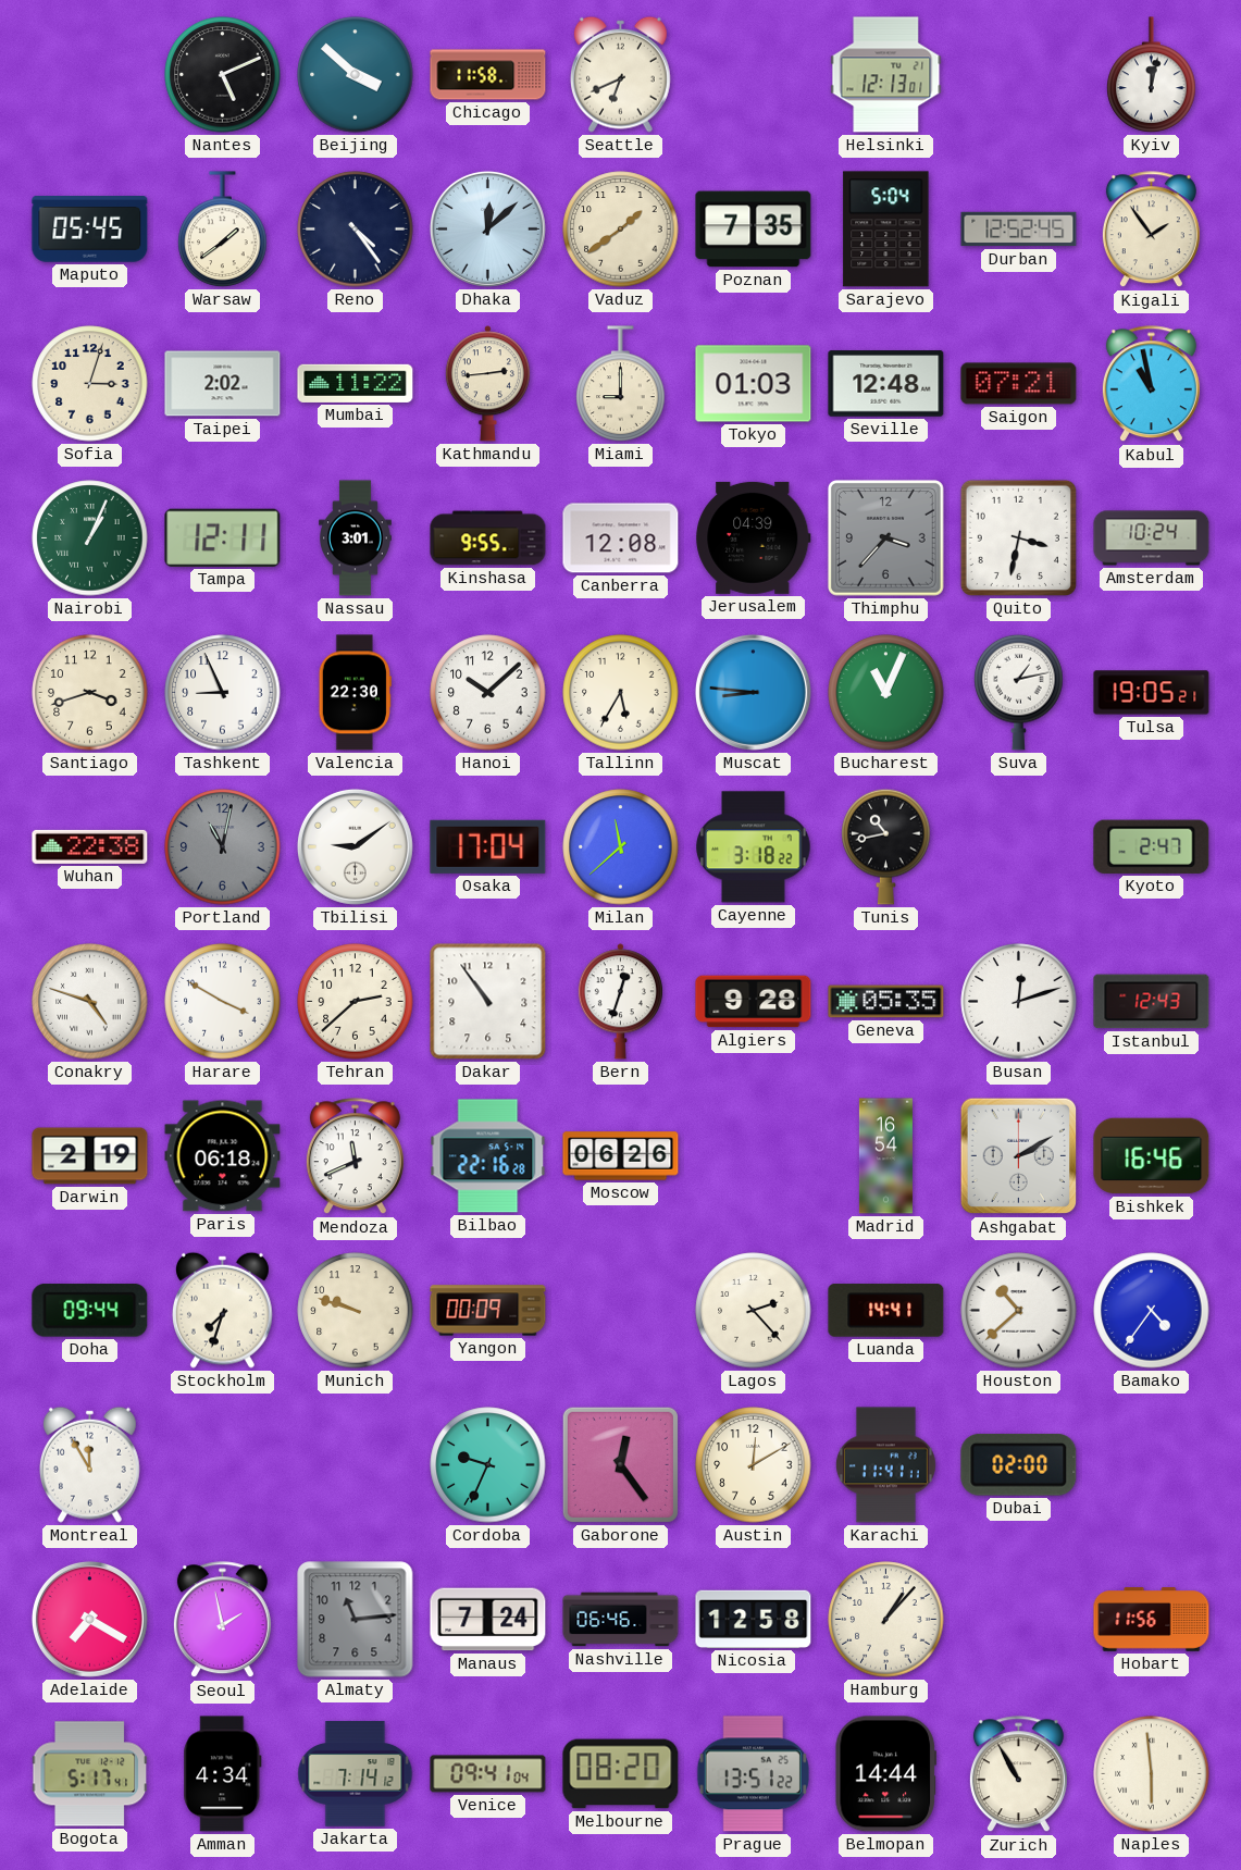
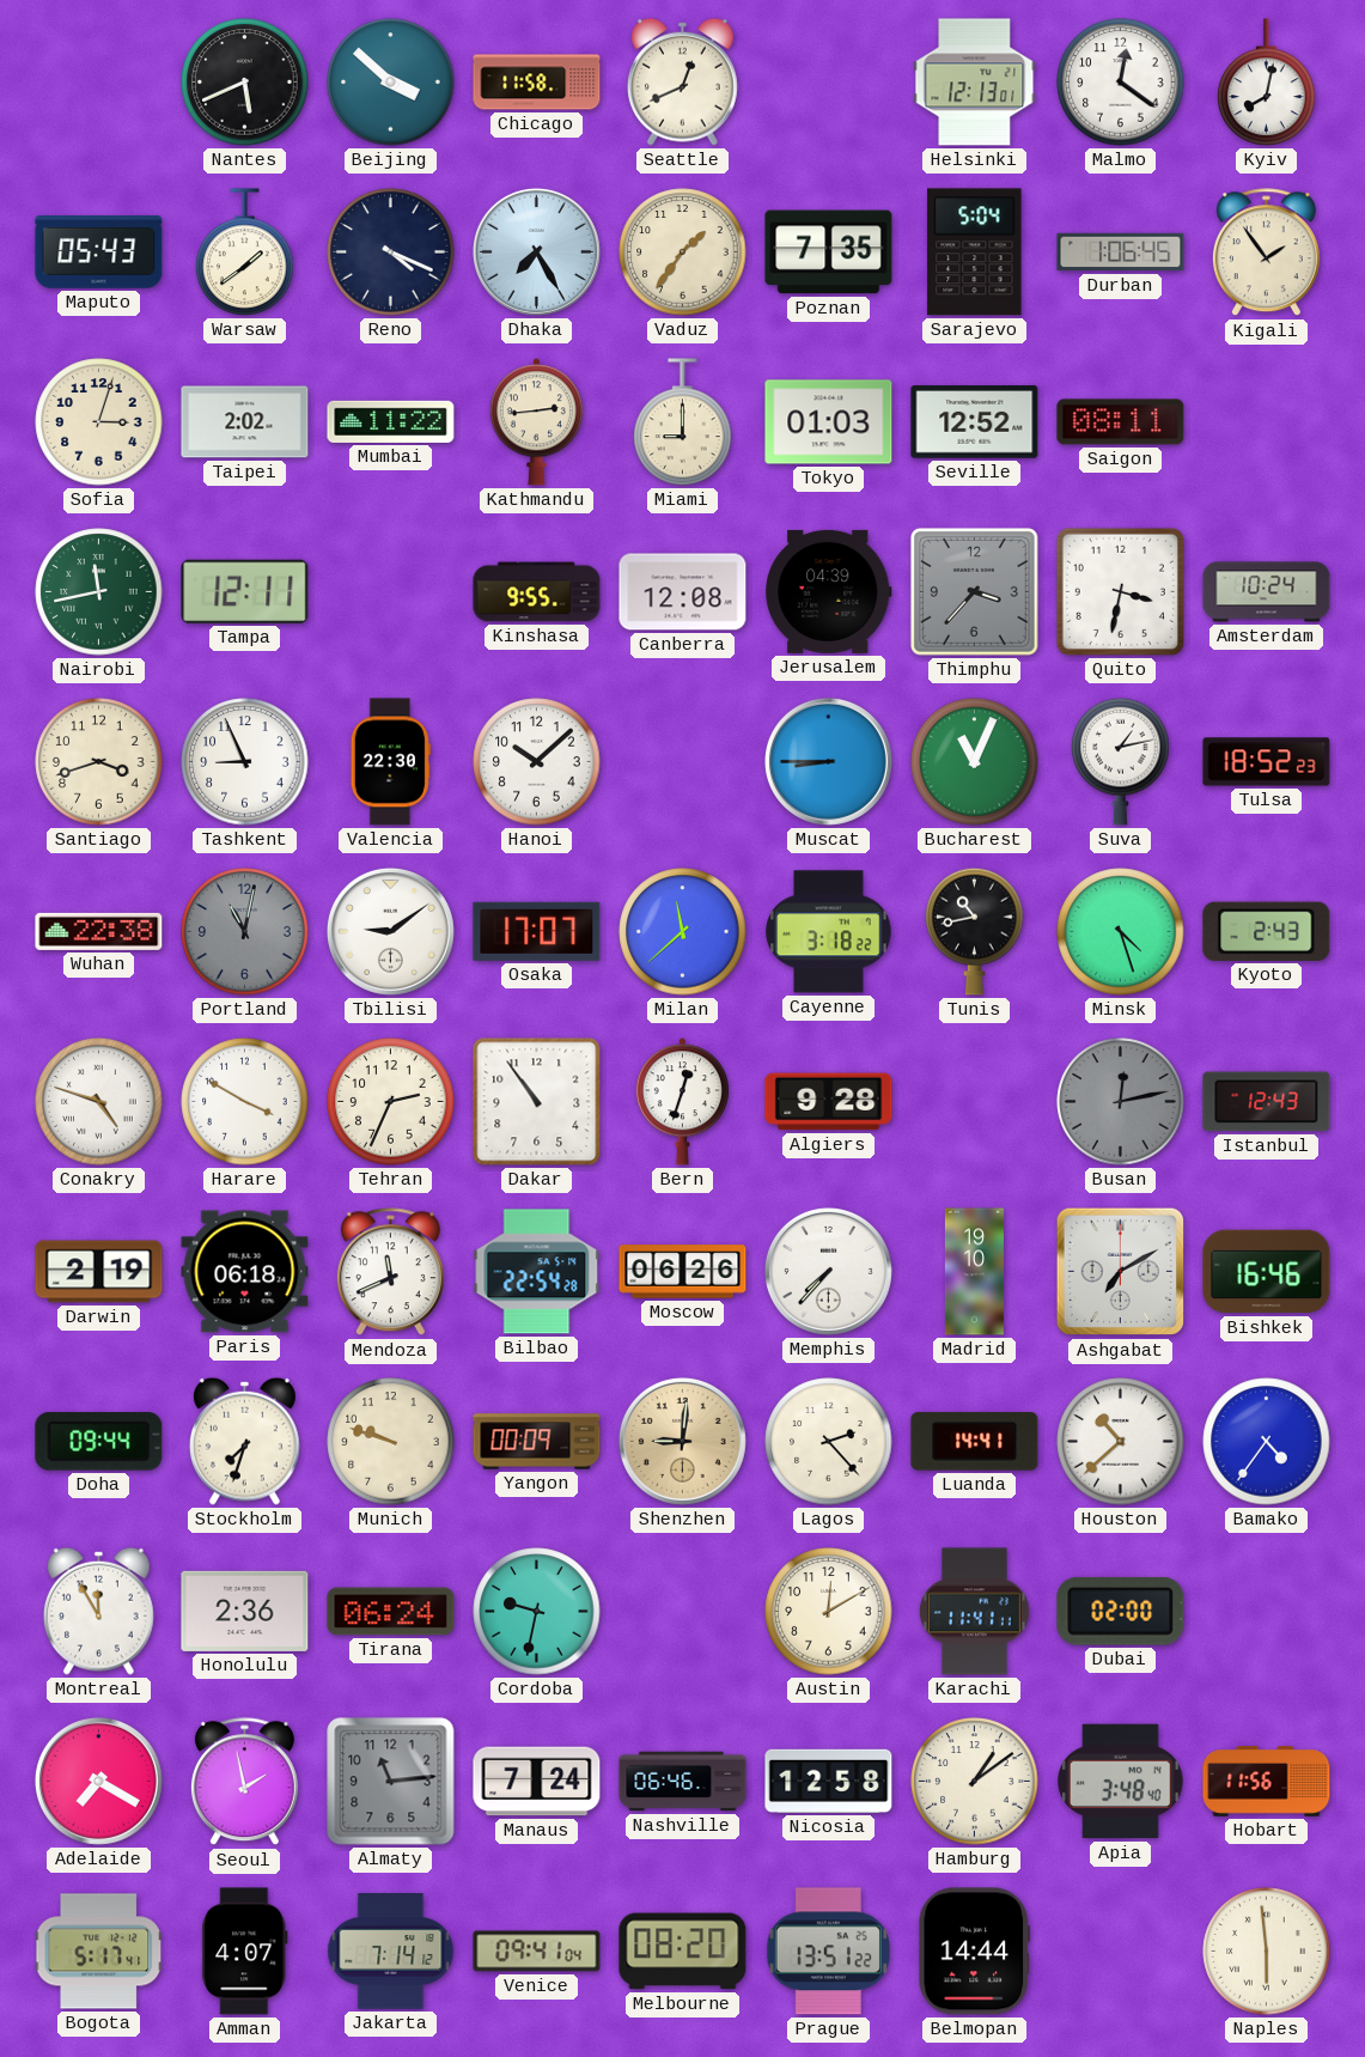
Nantes: 5:11 -> 5:41
Seattle: 6:41 -> 12:41
Malmo: none -> 12:21
Kyiv: 12:02 -> 8:02
Maputo: 05:45 -> 05:43
Reno: 4:24 -> 4:19
Dhaka: 12:08 -> 7:25
Vaduz: 1:39 -> 1:36
Durban: 12:52 -> 1:06
Seville: 12:48 -> 12:52
Saigon: 07:21 -> 08:11
Kabul: 10:58 -> none
Nairobi: 1:04 -> 11:43
Nassau: 3:01 -> none
Tallinn: 5:35 -> none
Muscat: 8:46 -> 8:45
Tulsa: 19:05 -> 18:52
Osaka: 17:04 -> 17:07
Minsk: none -> 4:27
Kyoto: 2:47 -> 2:43
Tehran: 2:38 -> 2:34
Geneva: 05:35 -> none
Busan: 12:12 -> 12:13
Busan dial: white -> grey
Bilbao: 22:16 -> 22:54
Memphis: none -> 7:37
Madrid: 16:54 -> 19:10
Ashgabat: 2:10 -> 7:10
Shenzhen: none -> 9:01
Honolulu: none -> 2:36
Tirana: none -> 06:24
Cordoba: 9:34 -> 9:32
Gaborone: 12:24 -> none
Hamburg: 1:07 -> 1:09
Apia: none -> 3:48
Amman: 4:34 -> 4:07
Zurich: 10:55 -> none
